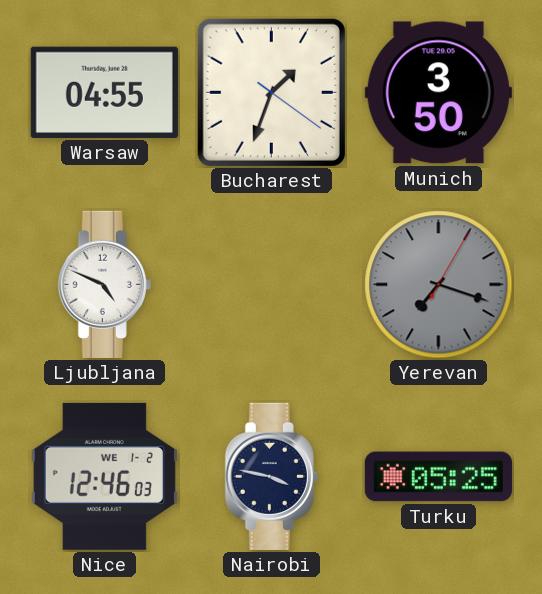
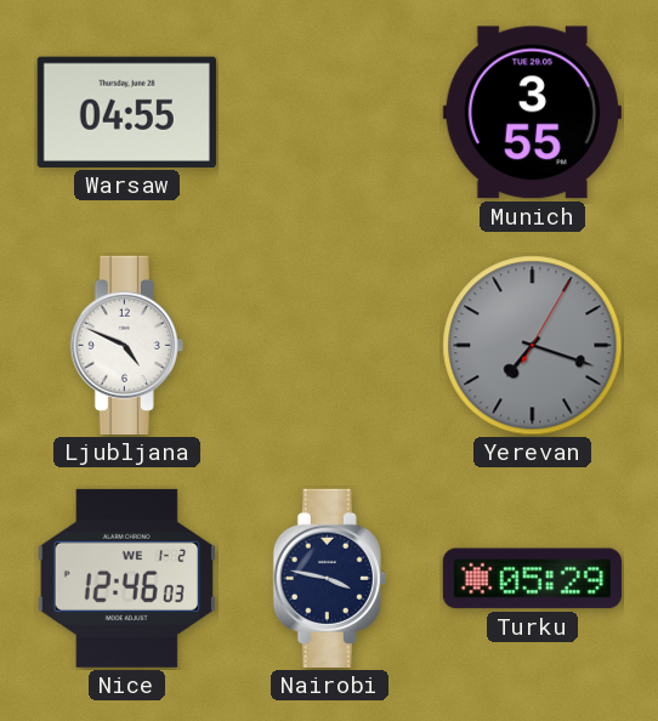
Bucharest: 1:33 -> none
Munich: 3:50 -> 3:55
Turku: 05:25 -> 05:29
